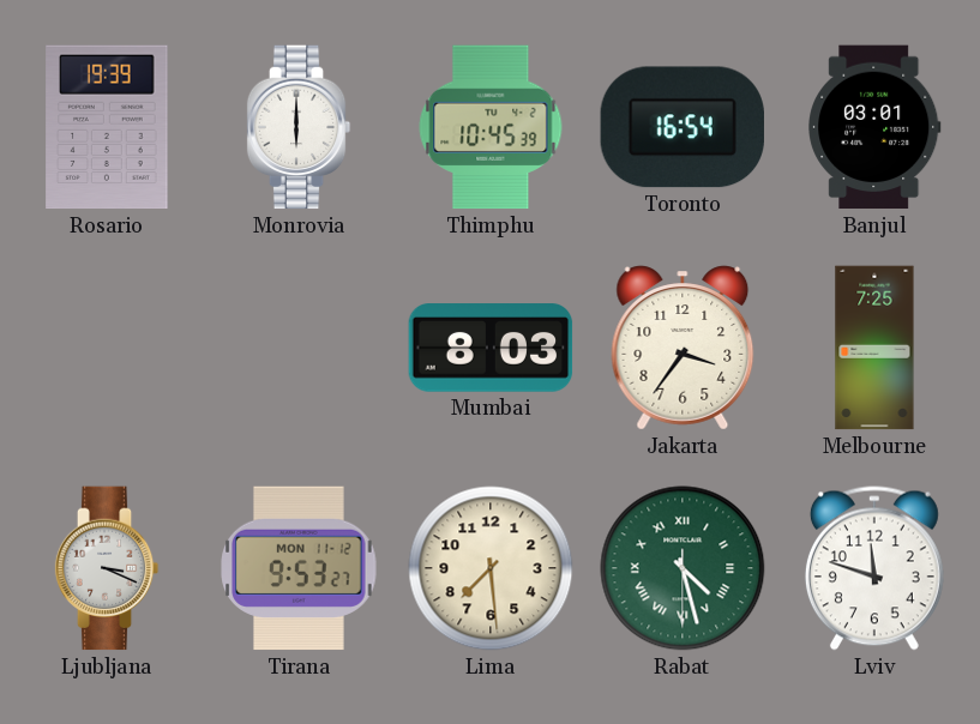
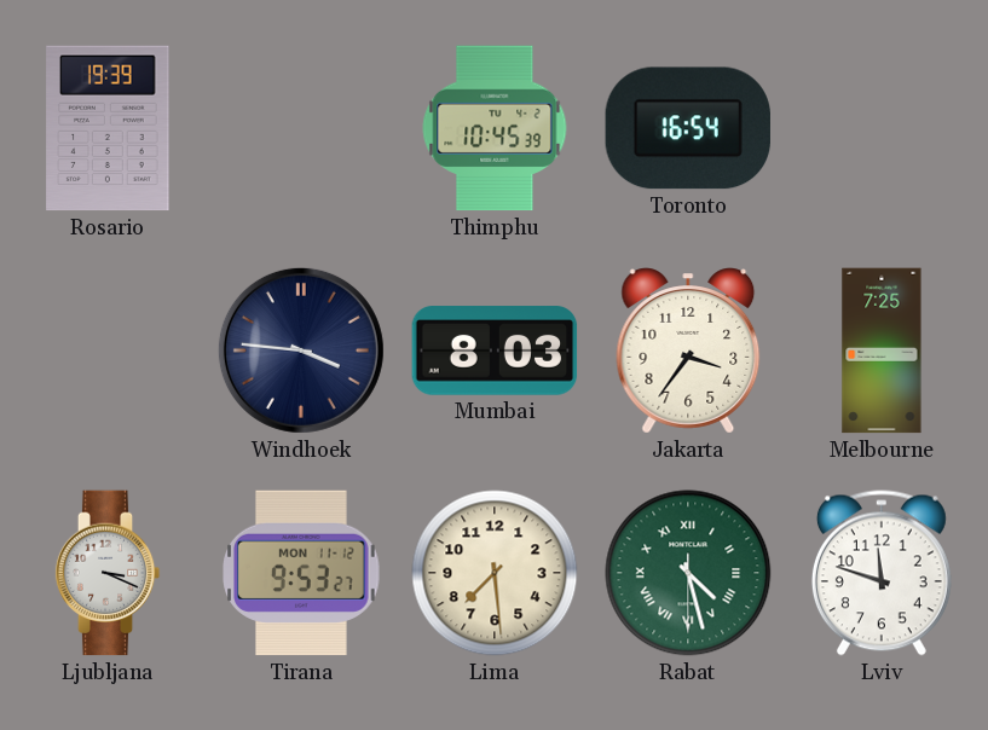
Monrovia: 6:00 -> none
Banjul: 03:01 -> none
Windhoek: none -> 3:46
